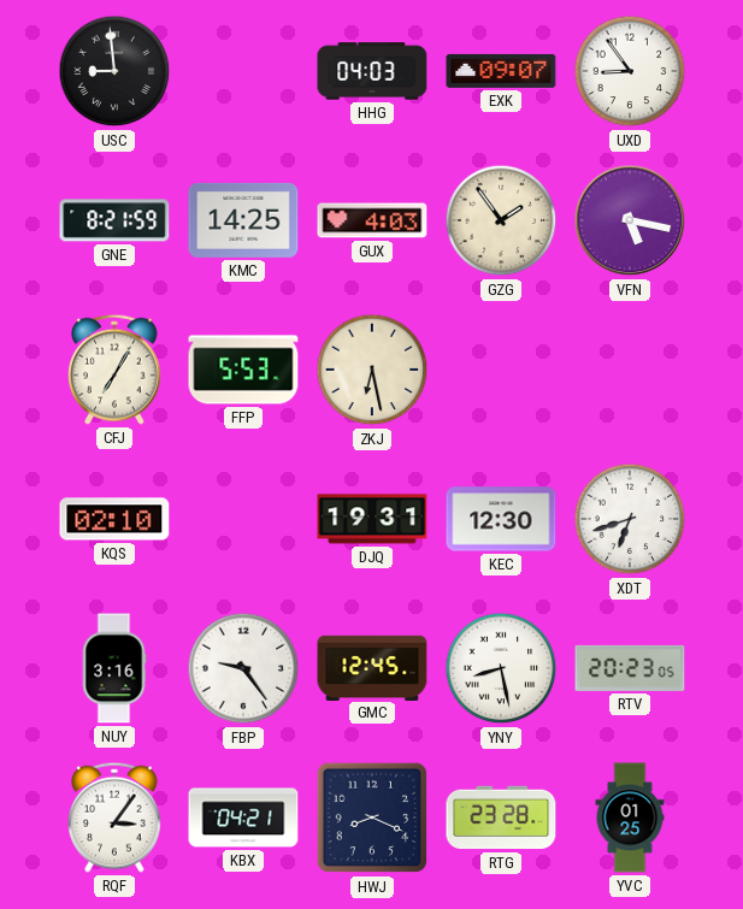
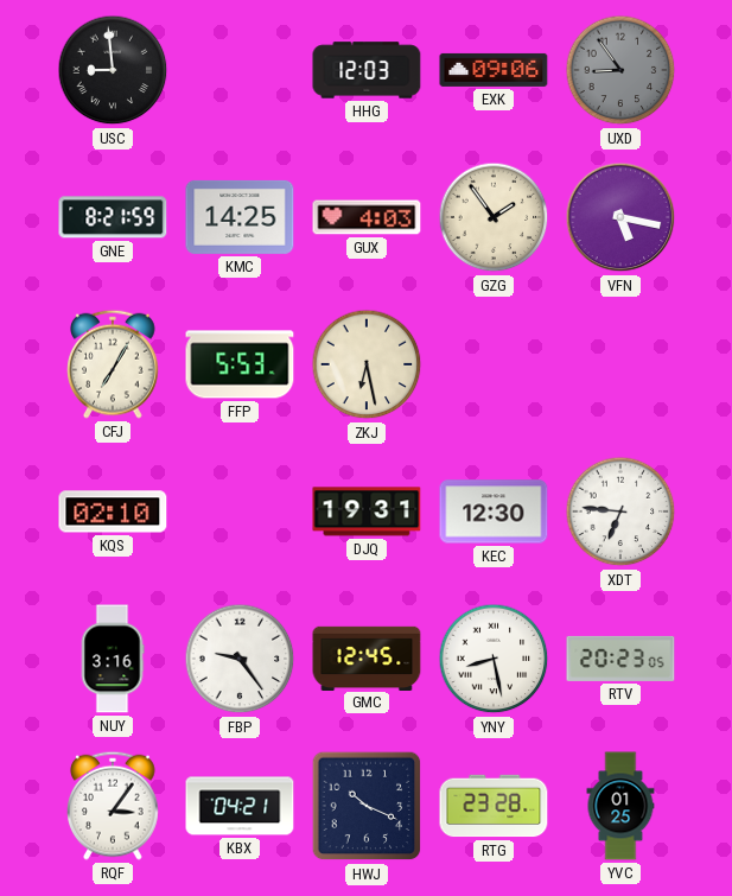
HHG: 04:03 -> 12:03
EXK: 09:07 -> 09:06
UXD dial: white -> grey
XDT: 6:42 -> 6:46
HWJ: 8:19 -> 10:19
